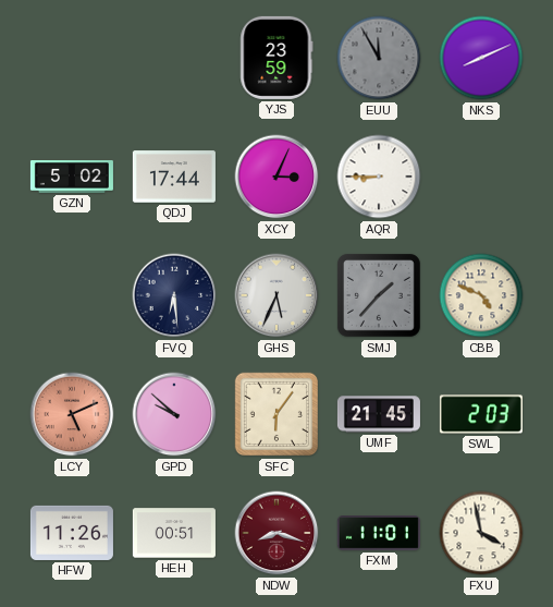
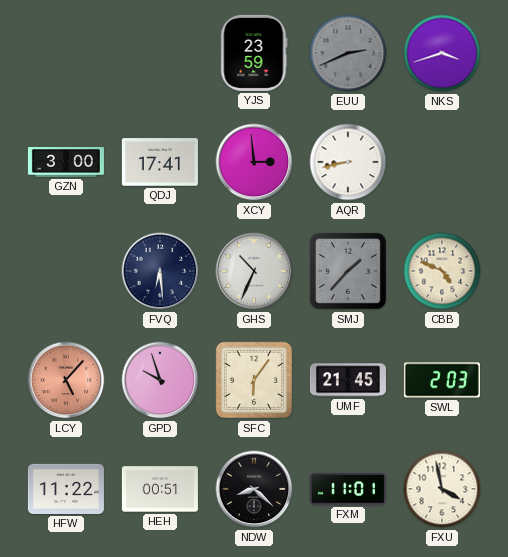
EUU: 11:55 -> 2:41
NKS: 8:11 -> 3:42
GZN: 5:02 -> 3:00
QDJ: 17:44 -> 17:41
XCY: 3:04 -> 2:59
AQR: 8:45 -> 8:43
GHS: 5:34 -> 10:34
LCY: 5:11 -> 5:07
GPD: 9:52 -> 9:57
HFW: 11:26 -> 11:22
NDW: 8:18 -> 8:22
NDW dial: burgundy -> black
